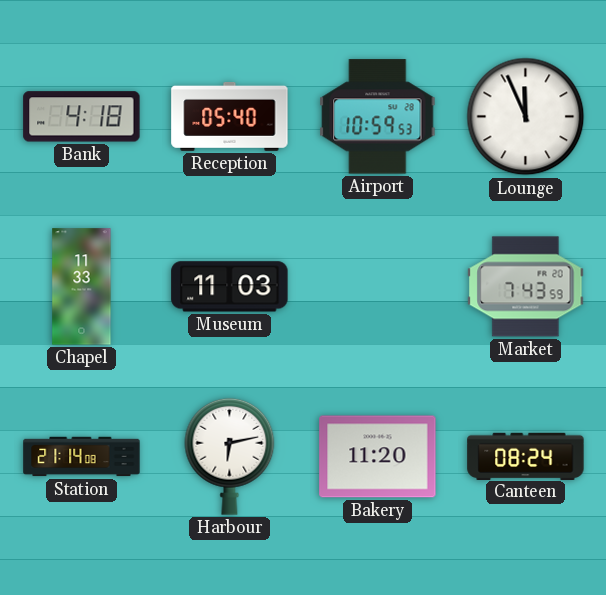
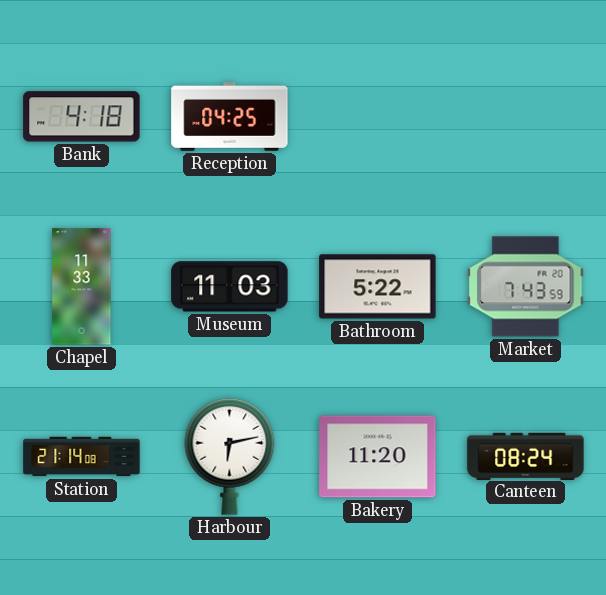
Reception: 05:40 -> 04:25
Airport: 10:59 -> none
Lounge: 11:56 -> none
Bathroom: none -> 5:22
